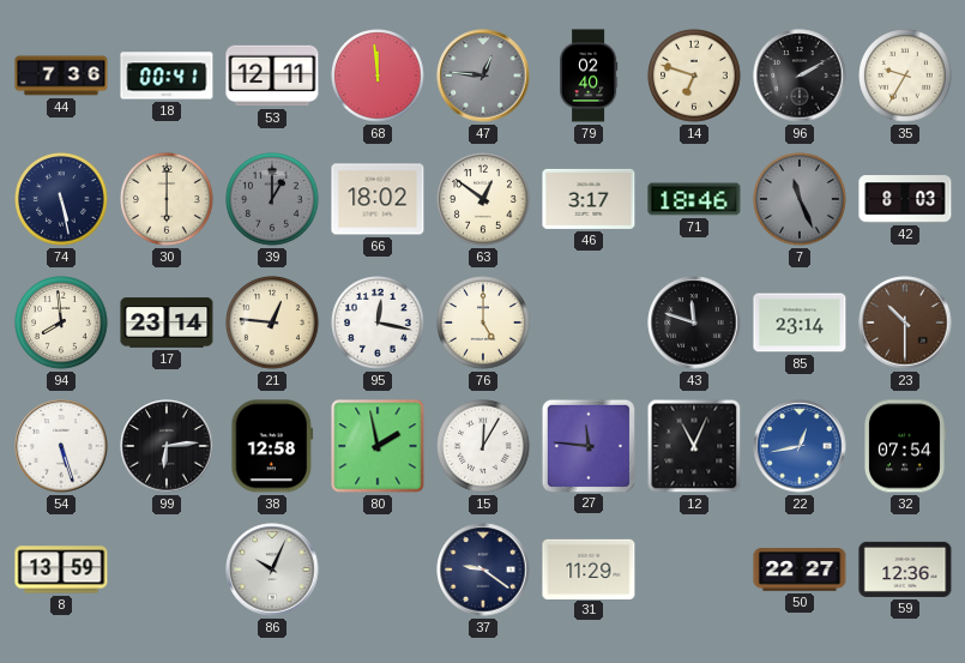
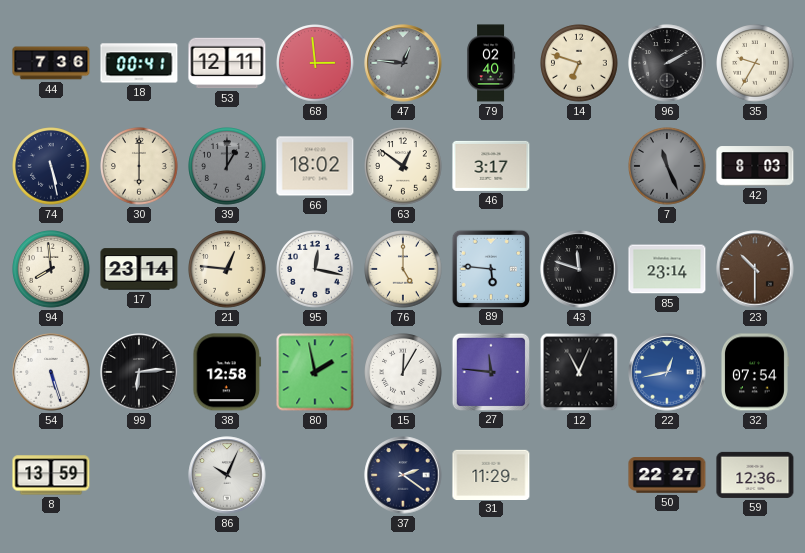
68: 11:59 -> 2:59
71: 18:46 -> none
89: none -> 5:46
37: 9:21 -> 2:21
